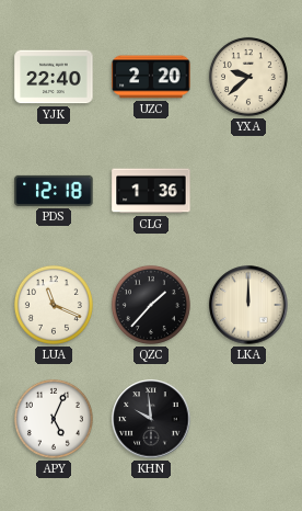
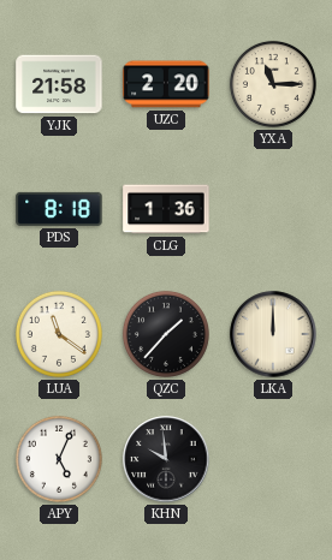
YJK: 22:40 -> 21:58
YXA: 9:38 -> 11:15
PDS: 12:18 -> 8:18
LUA: 11:19 -> 11:21
